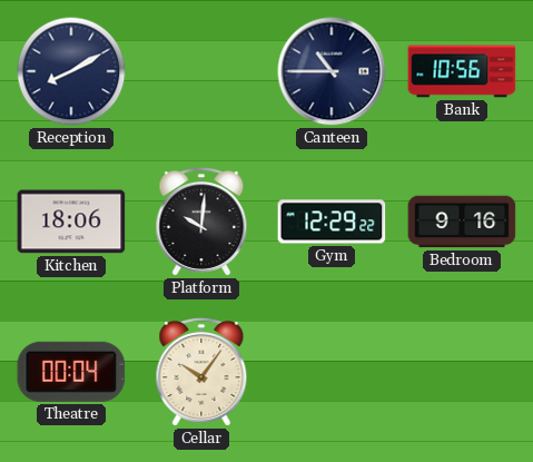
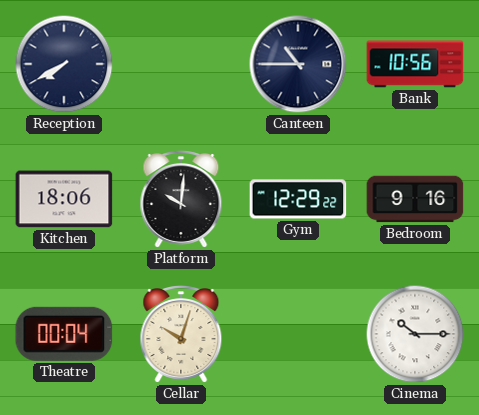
Reception: 8:10 -> 7:40
Cellar: 10:06 -> 10:03
Cinema: none -> 10:15
